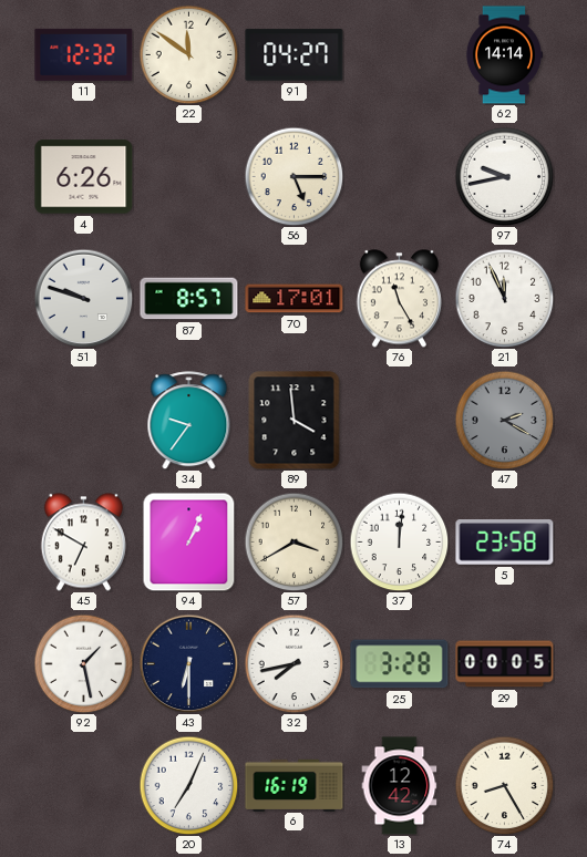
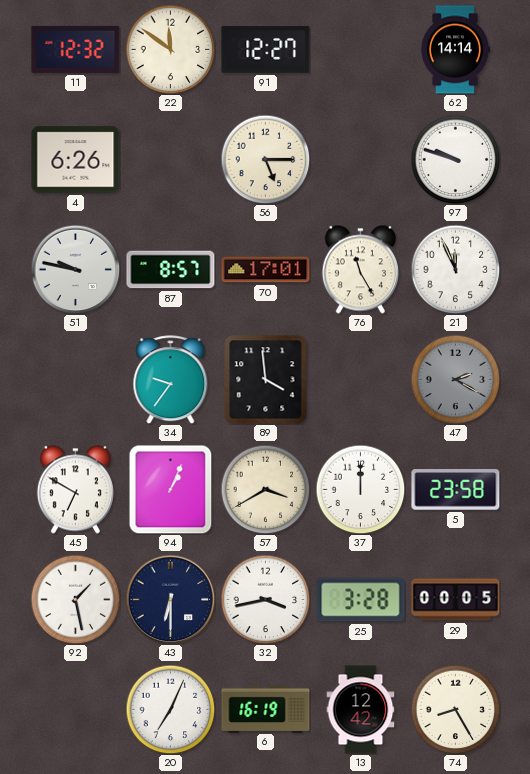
91: 04:27 -> 12:27
97: 9:43 -> 9:48
51: 9:48 -> 9:47
37: 12:01 -> 12:00
32: 7:43 -> 3:43
